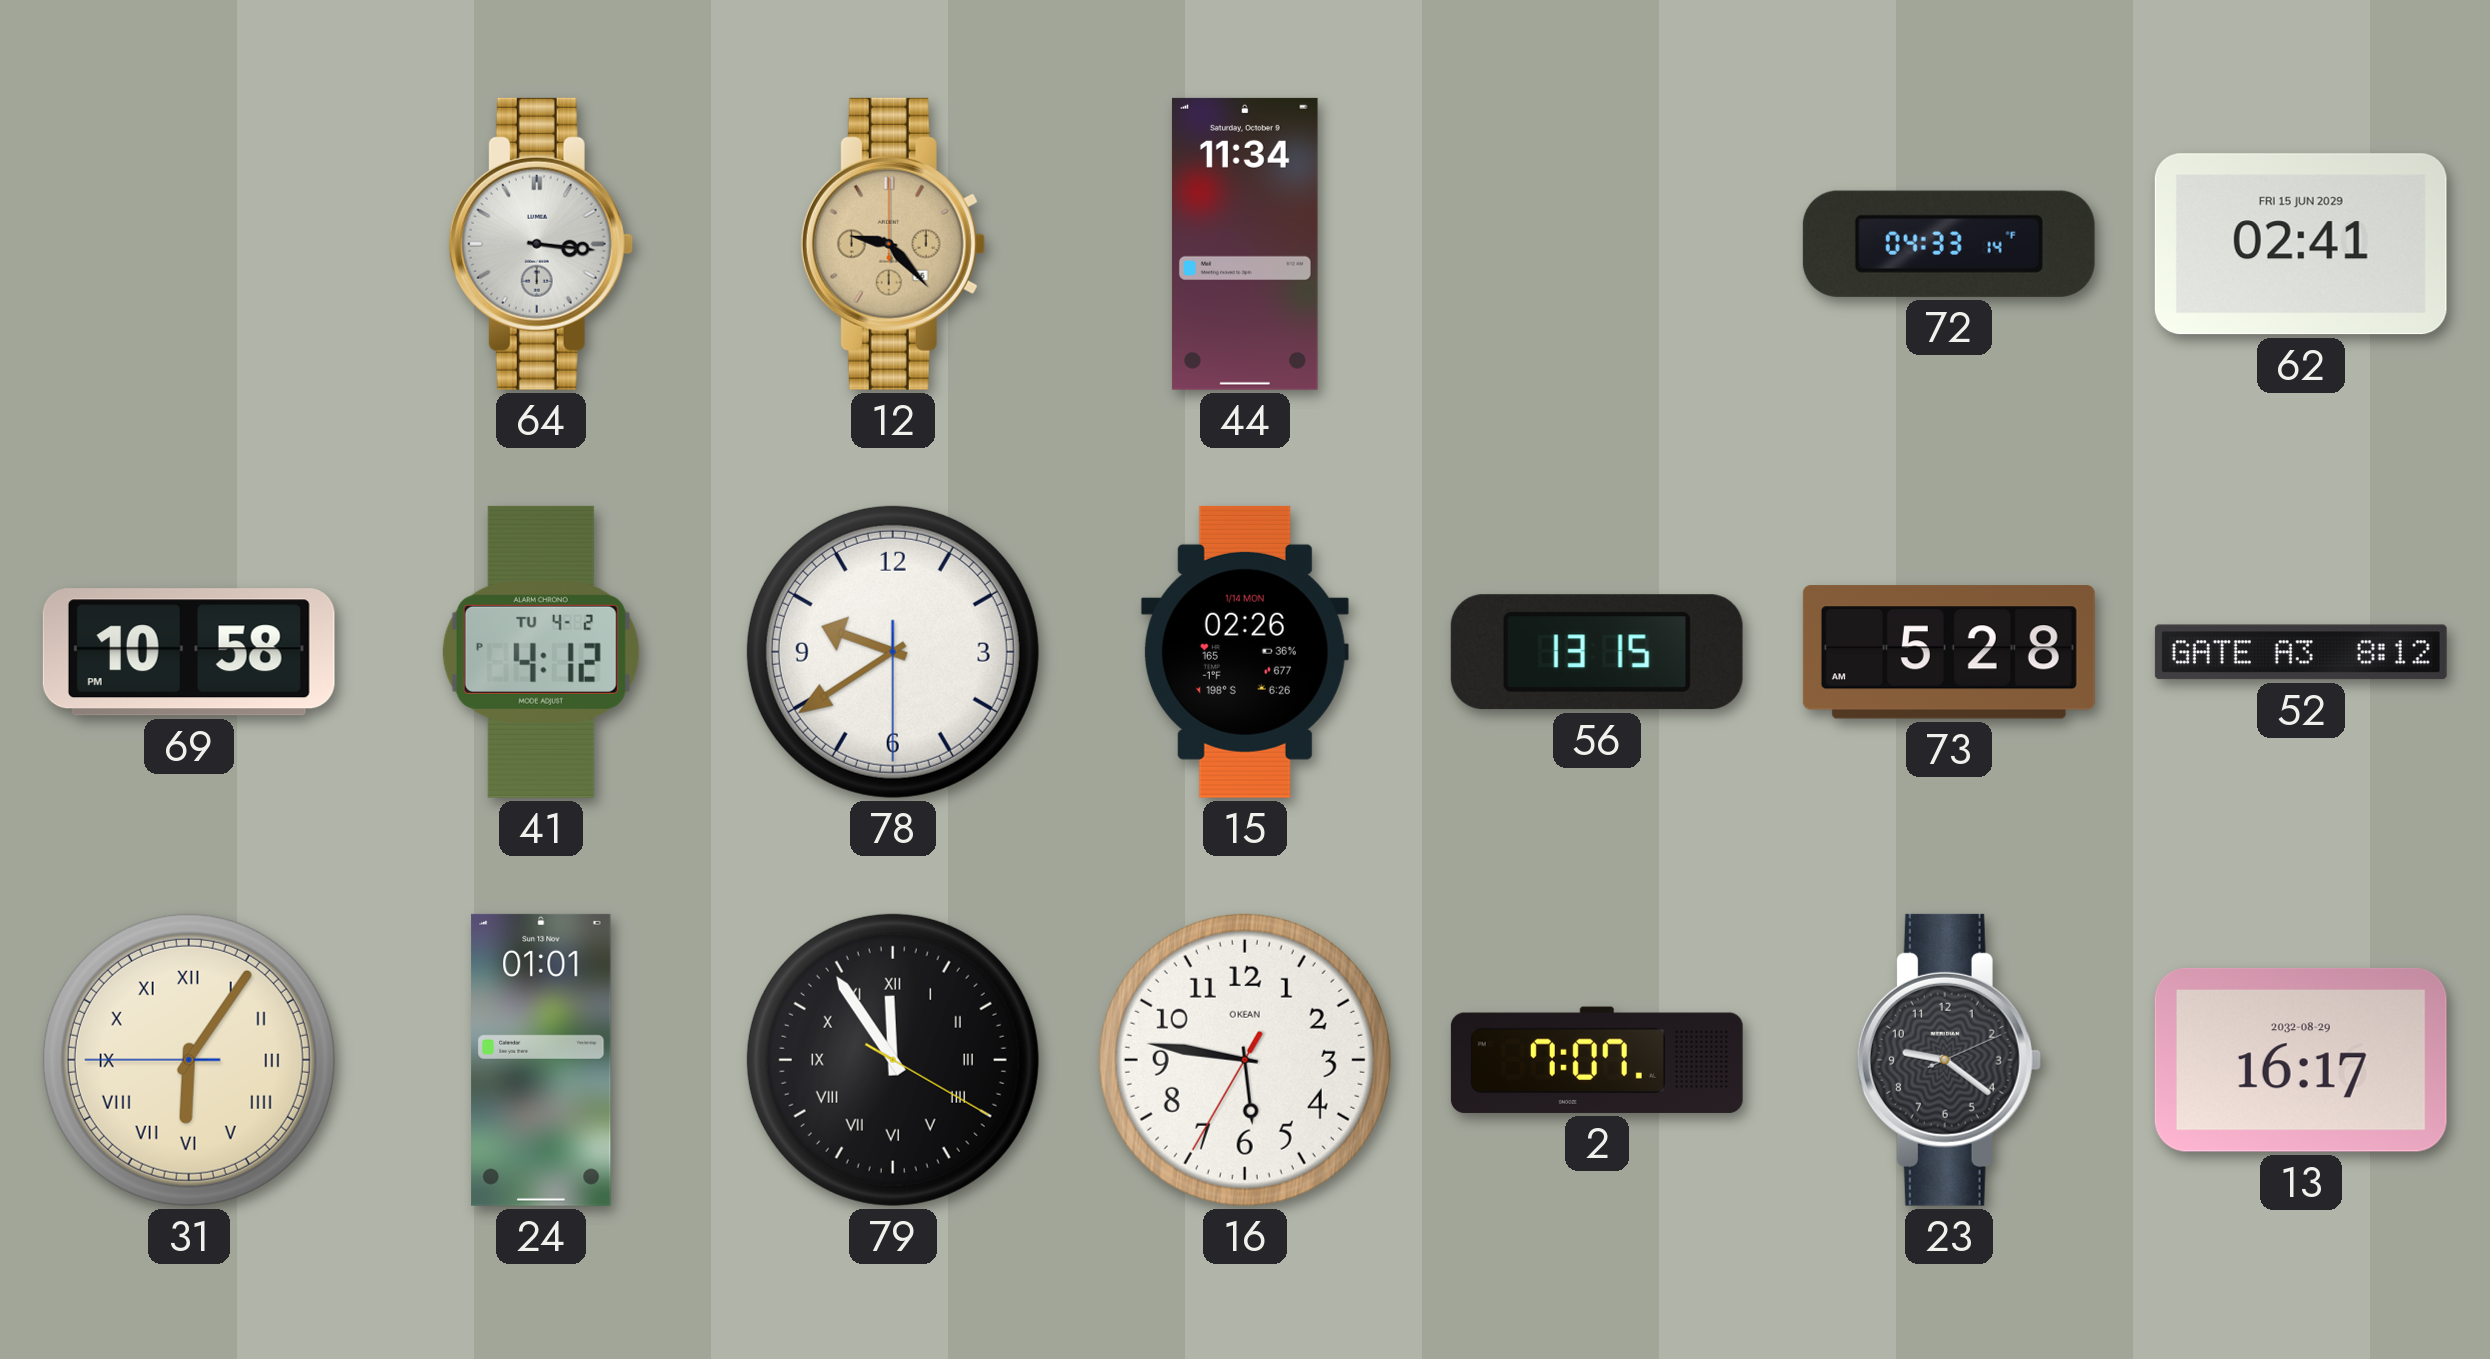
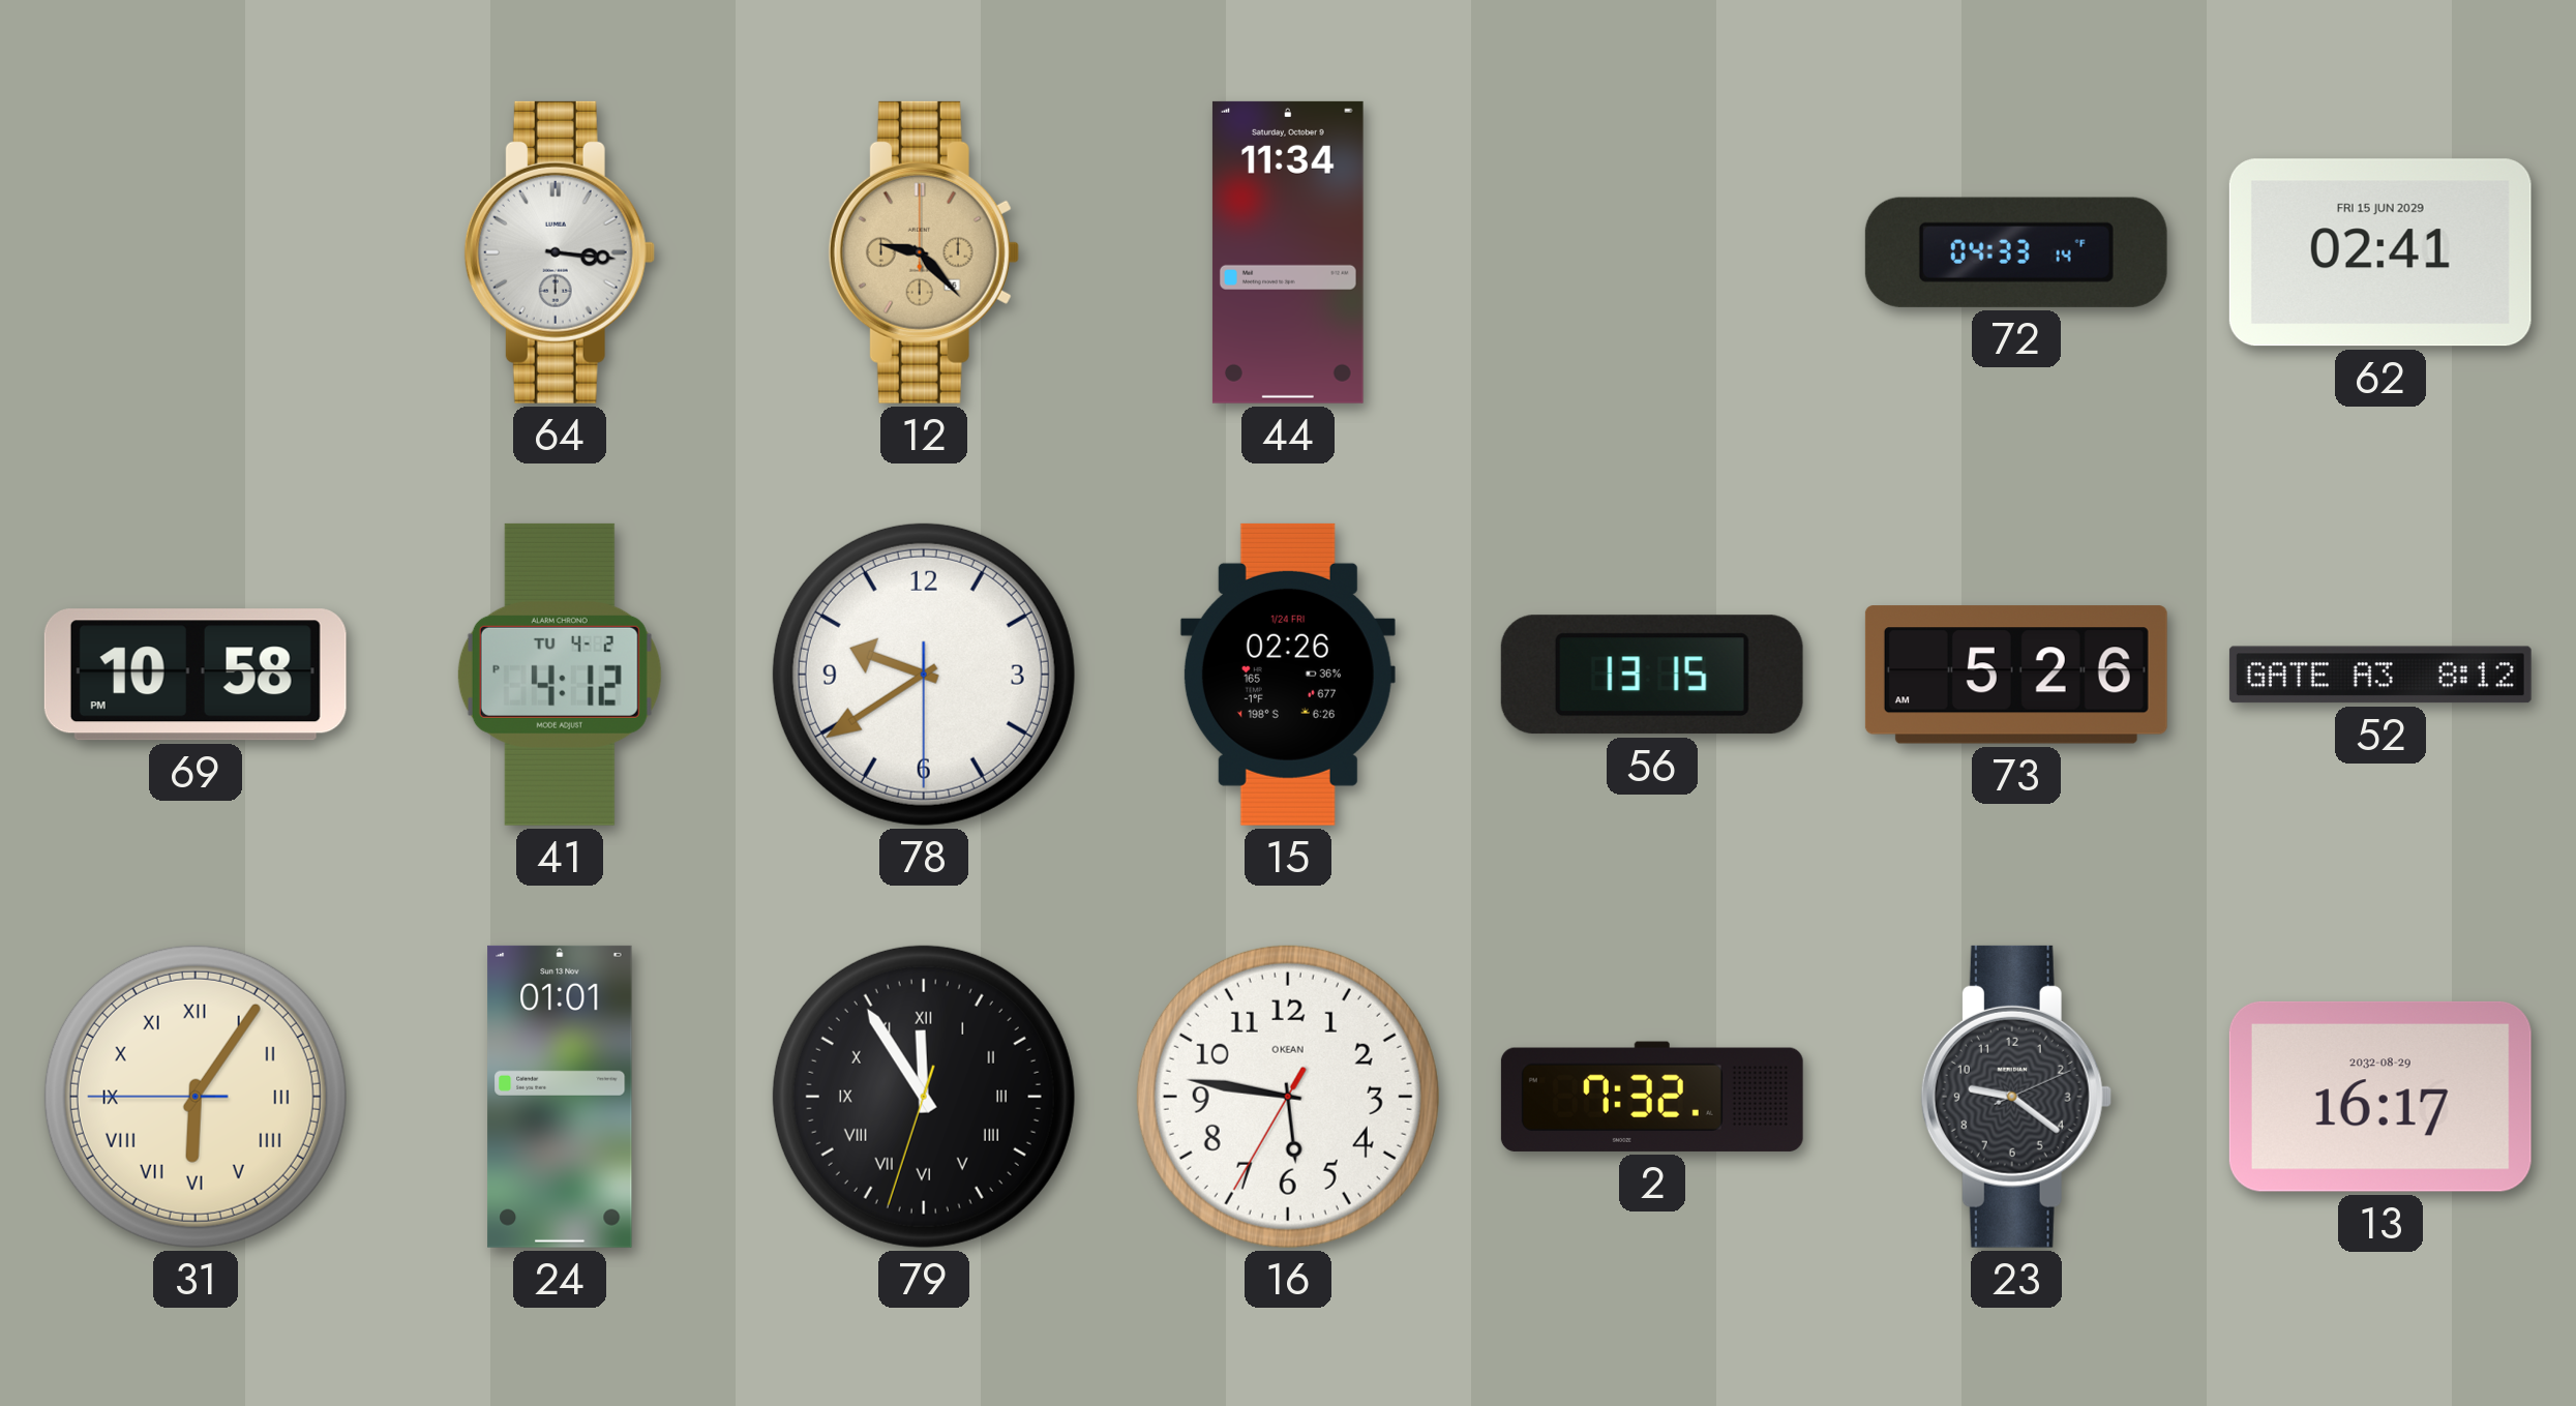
15 date: 1/14 MON -> 1/24 FRI
73: 5:28 -> 5:26
79: 11:54:20 -> 11:54:33
2: 7:07 -> 7:32
